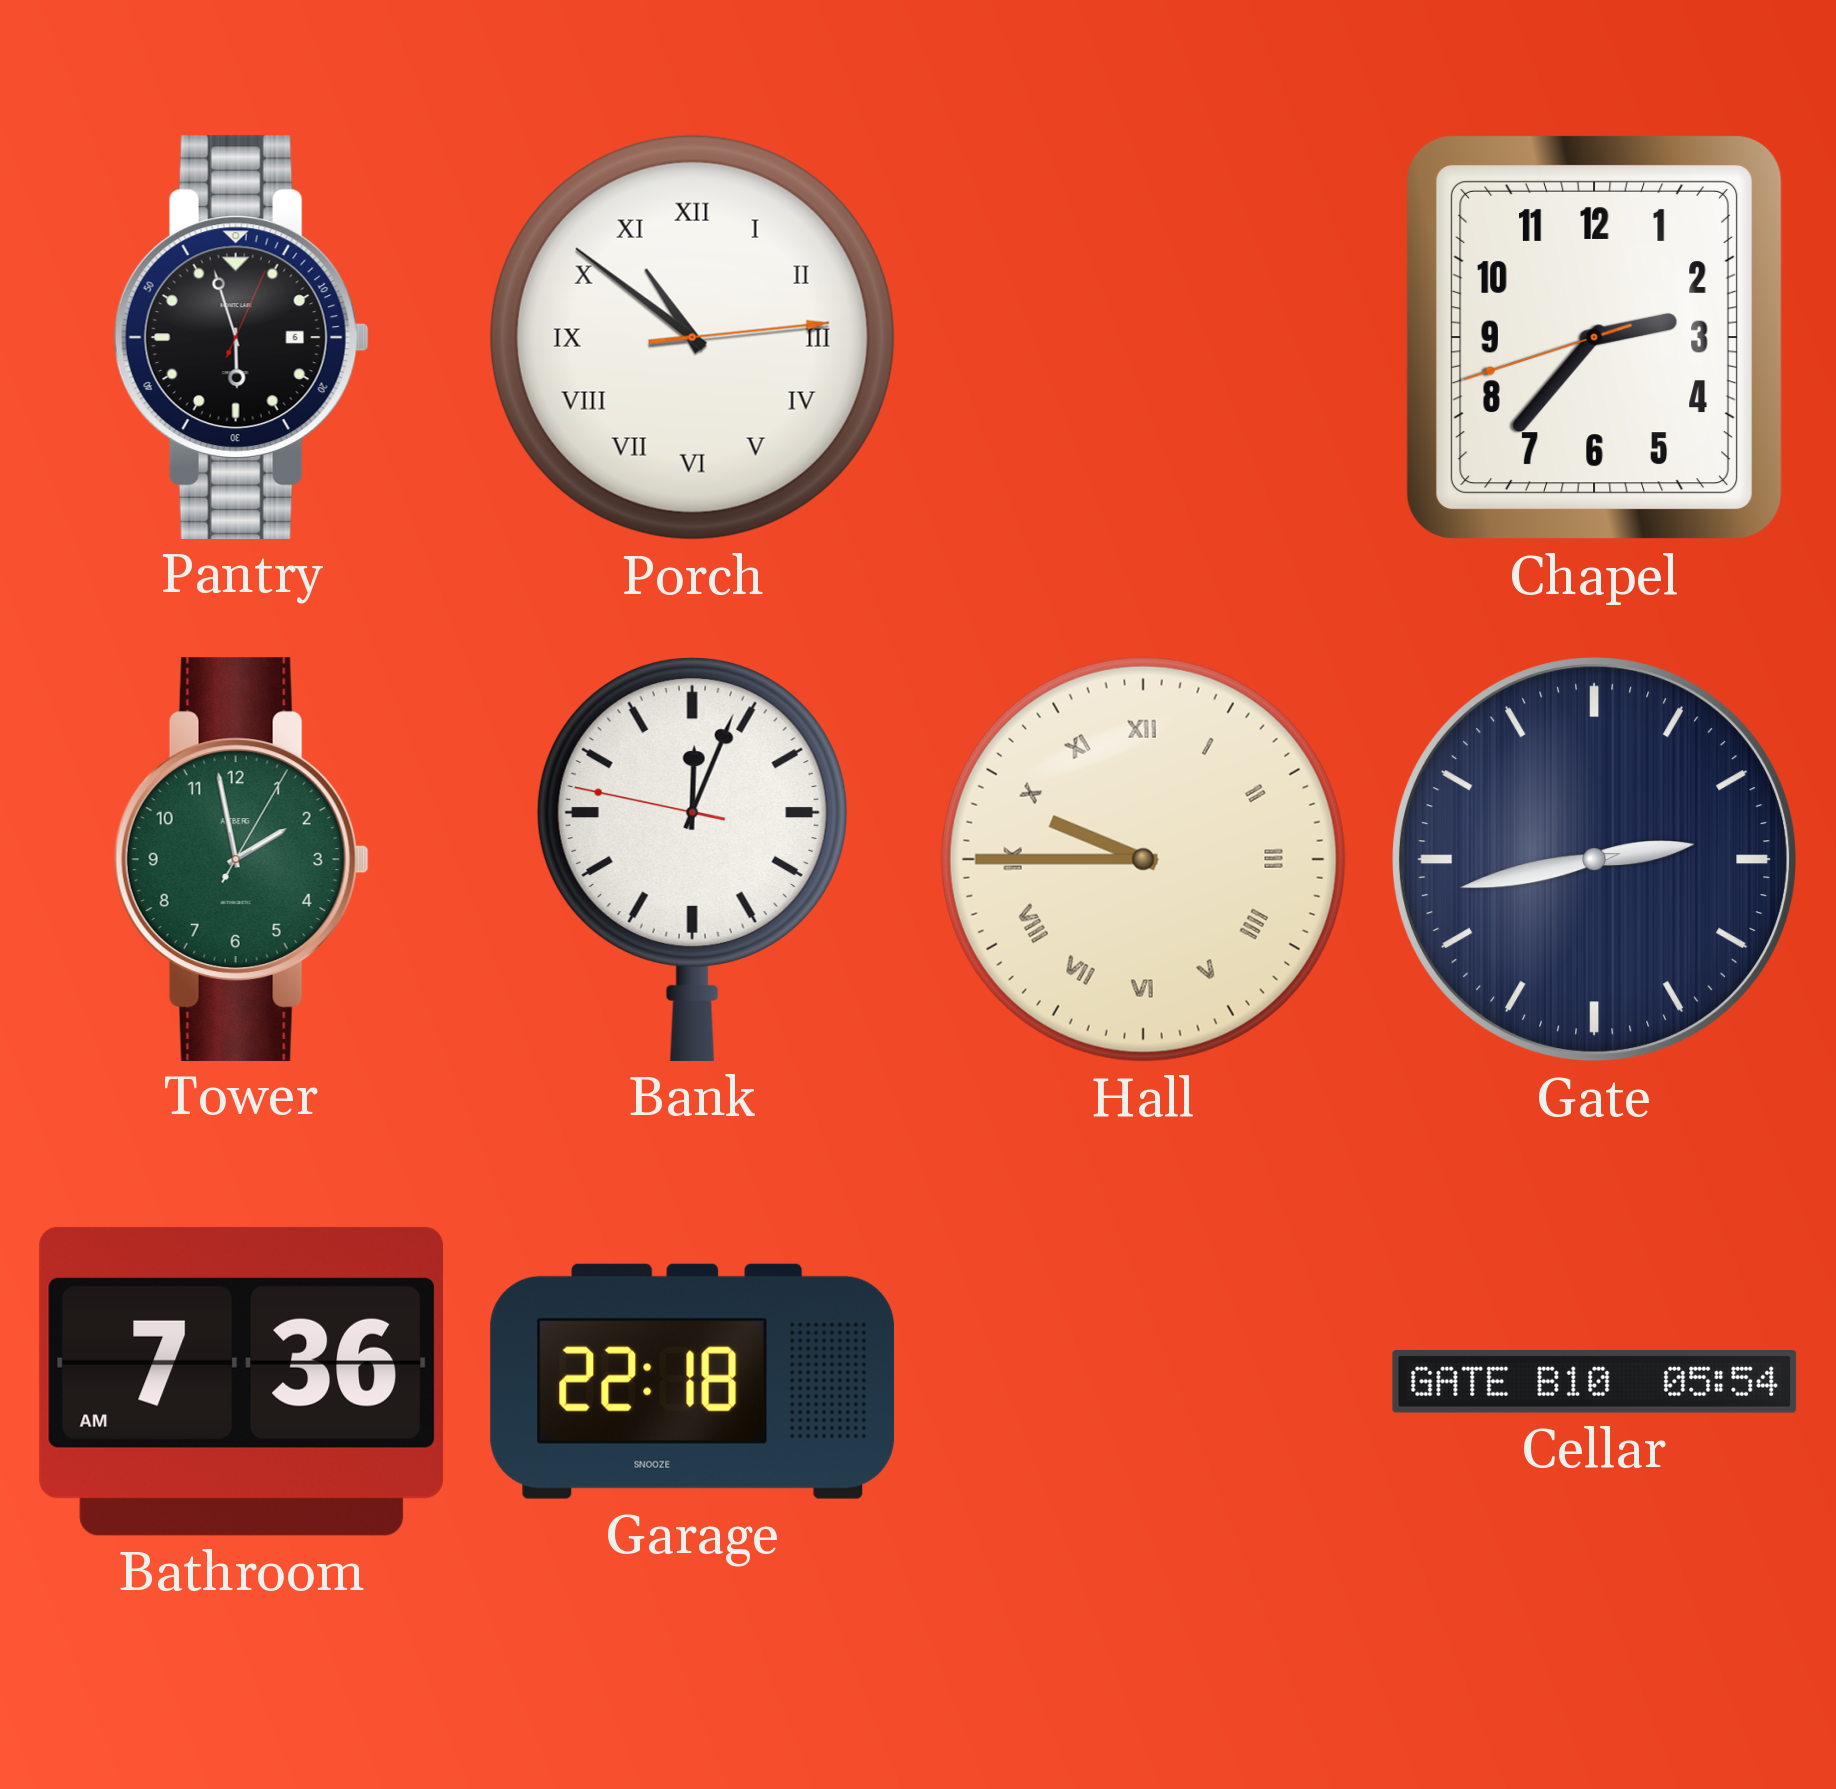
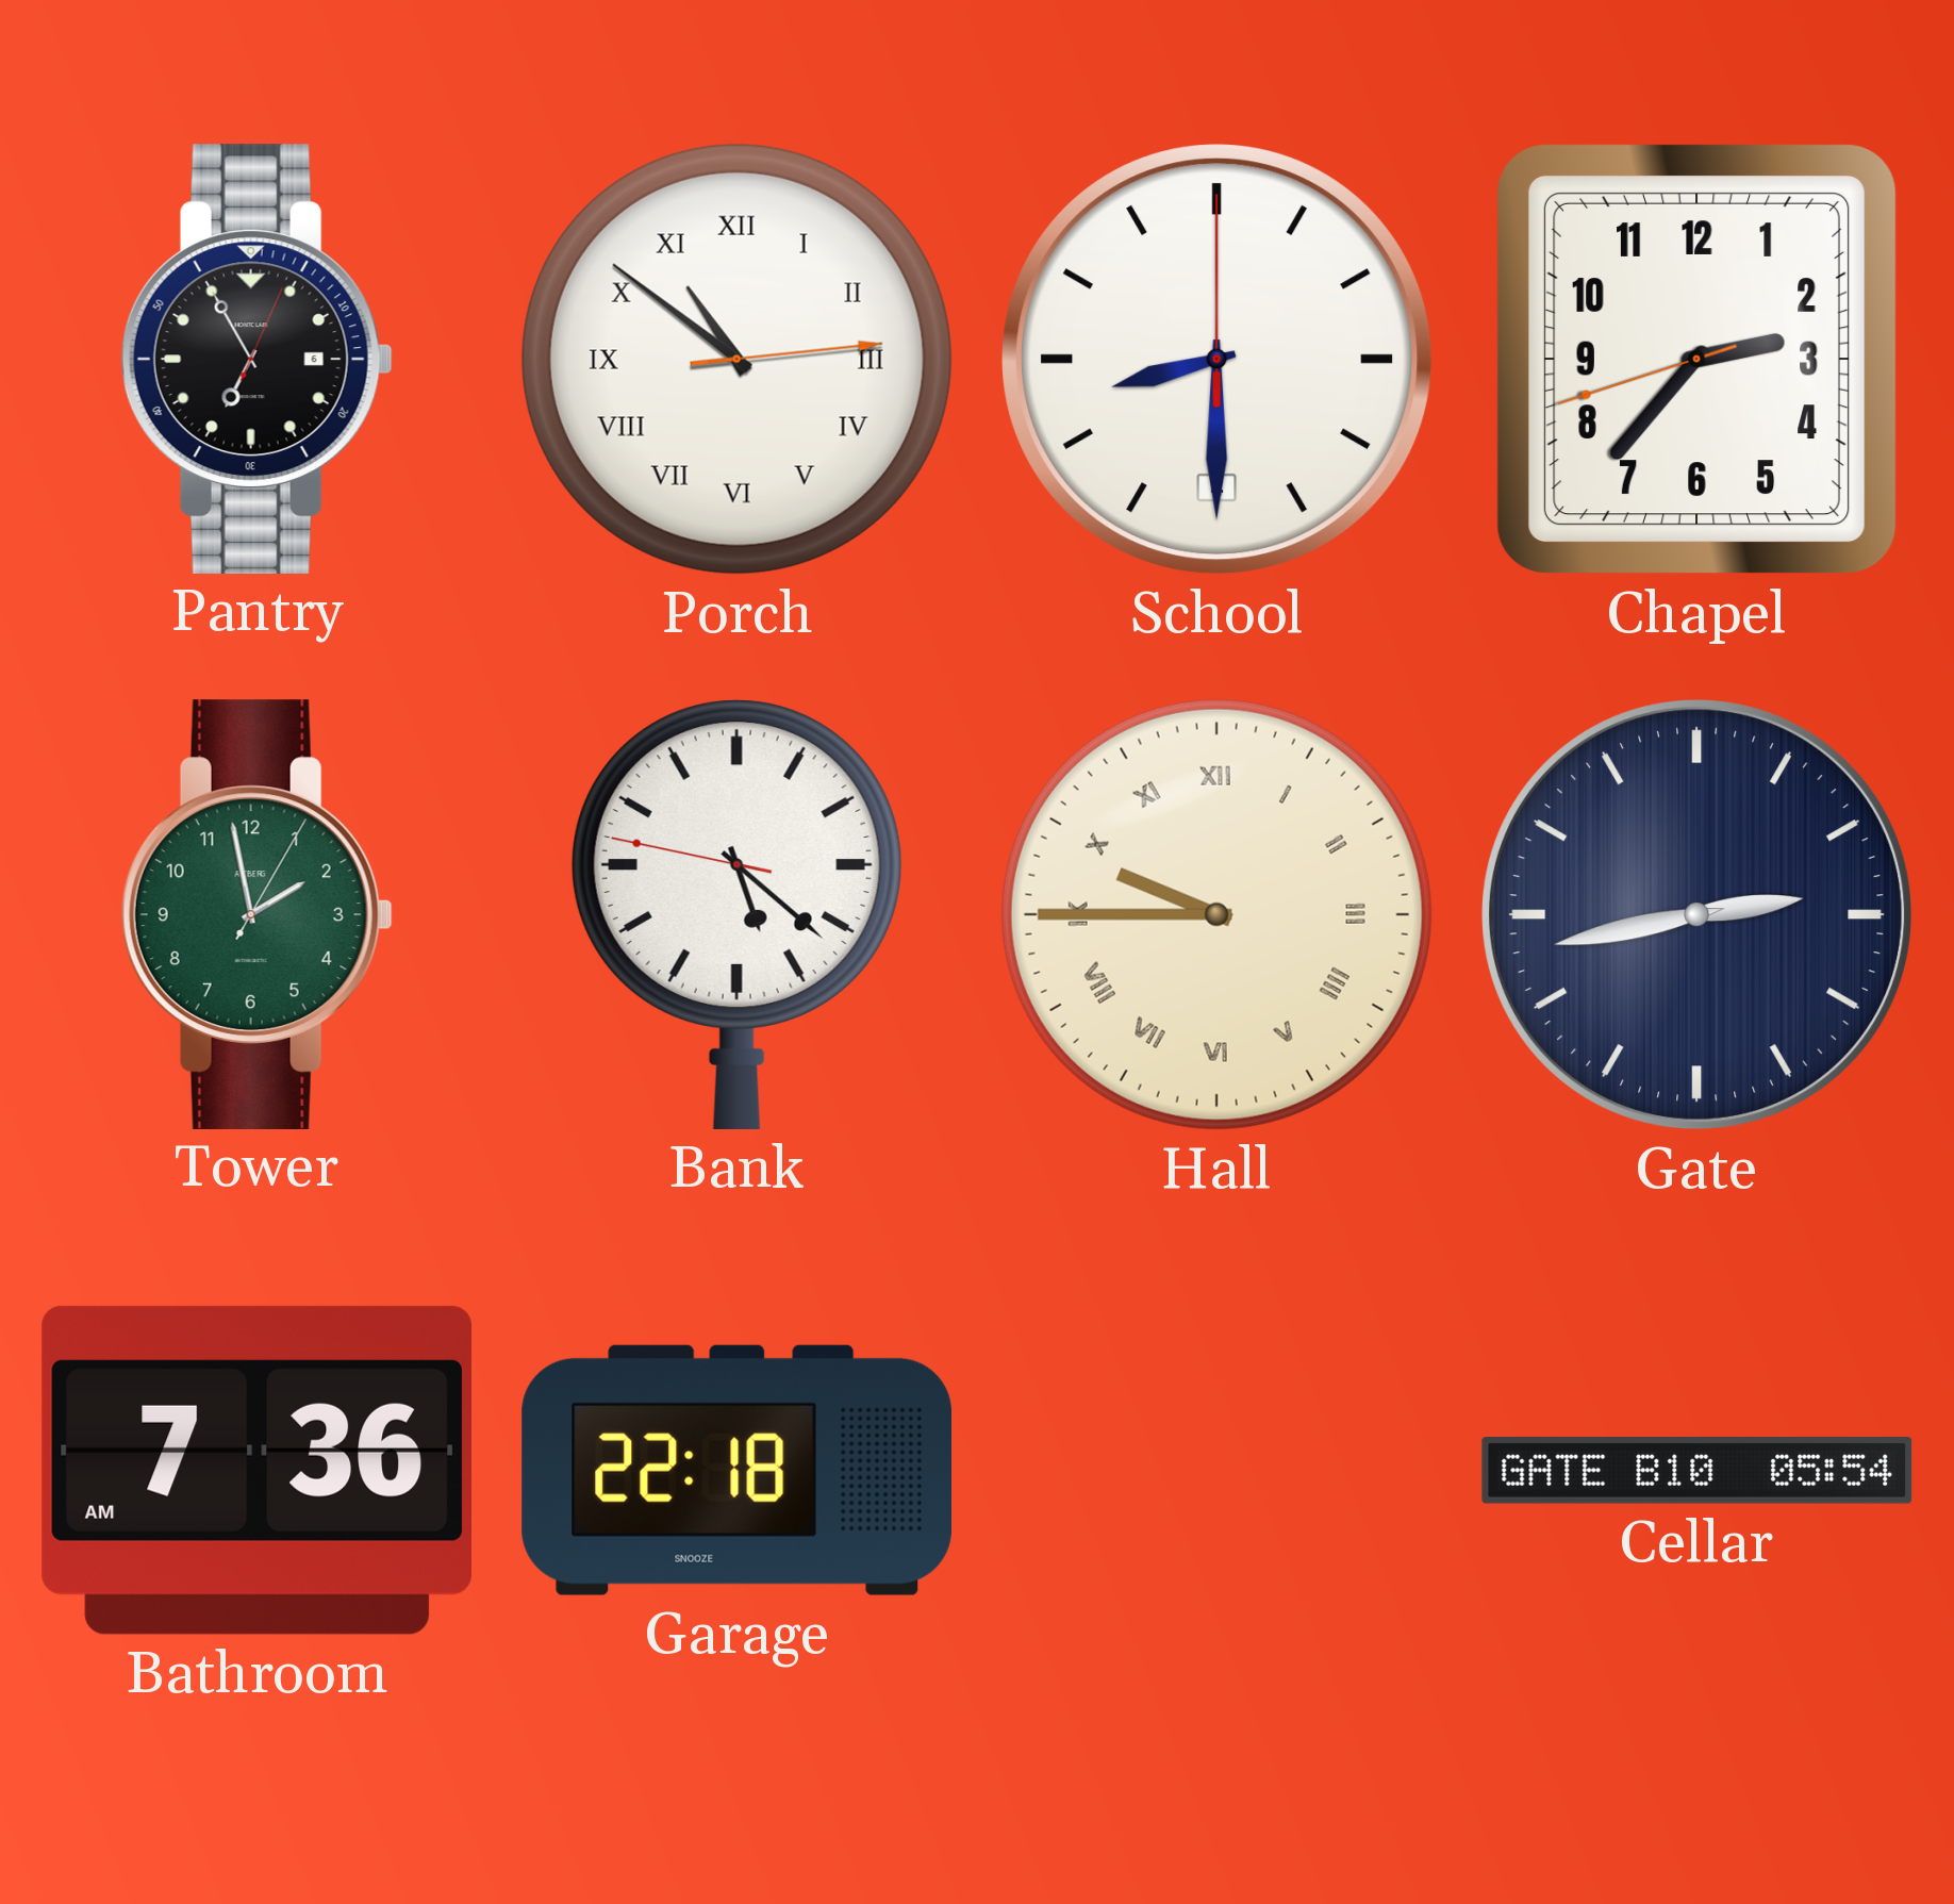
Pantry: 5:57 -> 6:55
School: none -> 8:30
Bank: 12:03 -> 5:21
